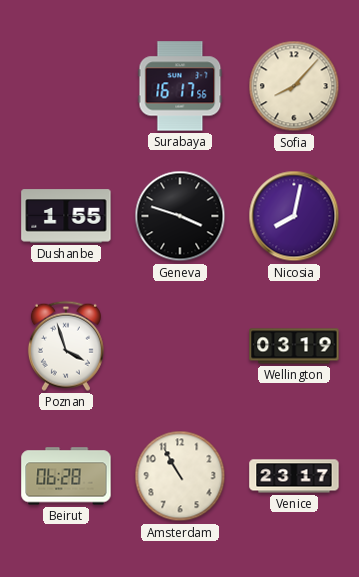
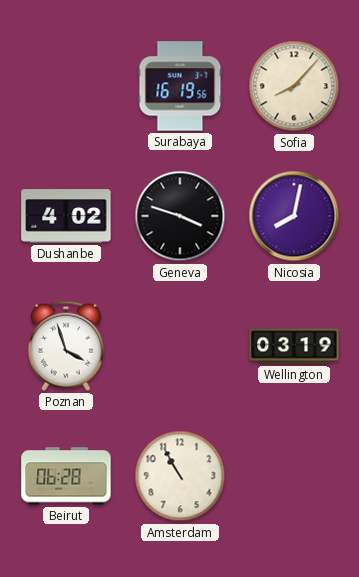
Surabaya: 16:17 -> 16:19
Dushanbe: 1:55 -> 4:02
Venice: 23:17 -> none
